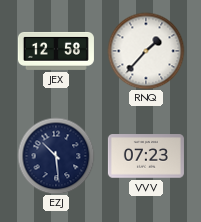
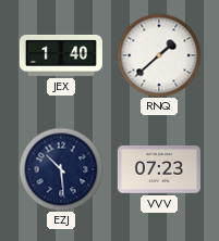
JEX: 12:58 -> 1:40
RNQ: 1:37 -> 1:38
